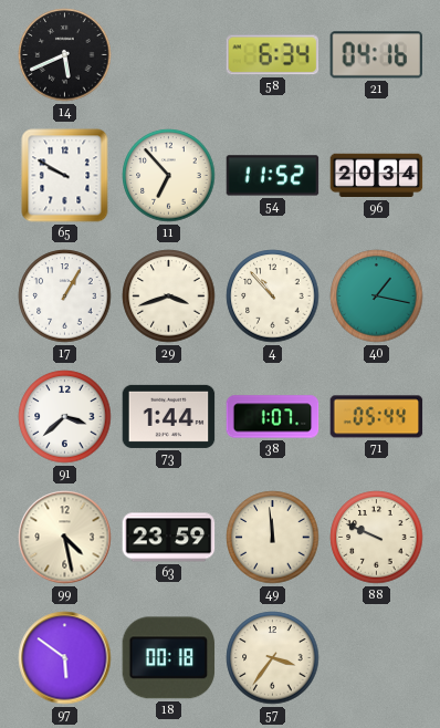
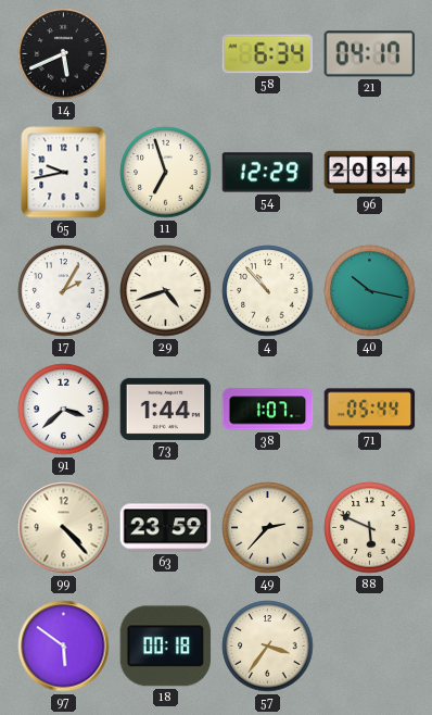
21: 04:16 -> 04:17
65: 9:50 -> 9:43
11: 6:53 -> 6:57
54: 11:52 -> 12:29
17: 1:05 -> 2:05
29: 3:42 -> 4:42
40: 1:17 -> 10:17
99: 4:28 -> 4:23
49: 11:59 -> 2:37
88: 9:49 -> 5:49
